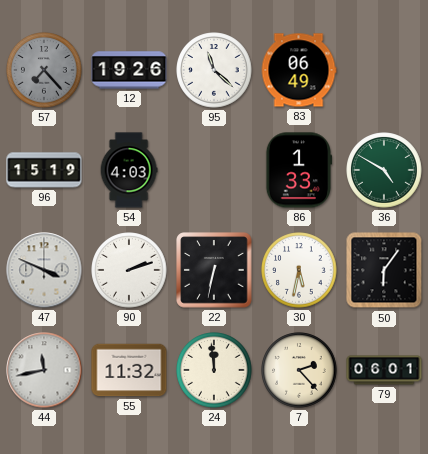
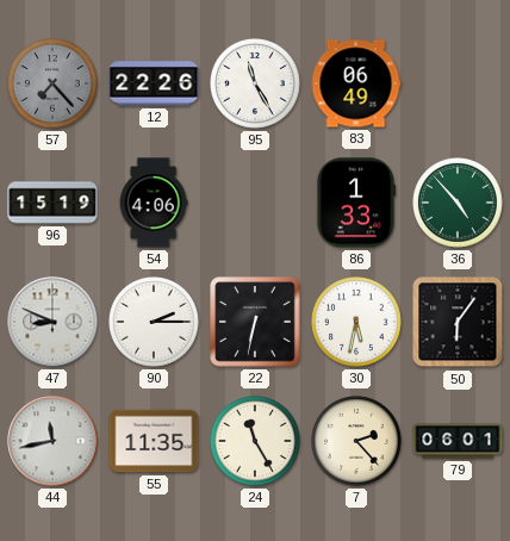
12: 19:26 -> 22:26
95: 11:22 -> 11:25
54: 4:03 -> 4:06
36: 4:50 -> 4:53
47: 3:49 -> 8:49
90: 2:12 -> 2:15
55: 11:32 -> 11:35
24: 11:59 -> 11:25
